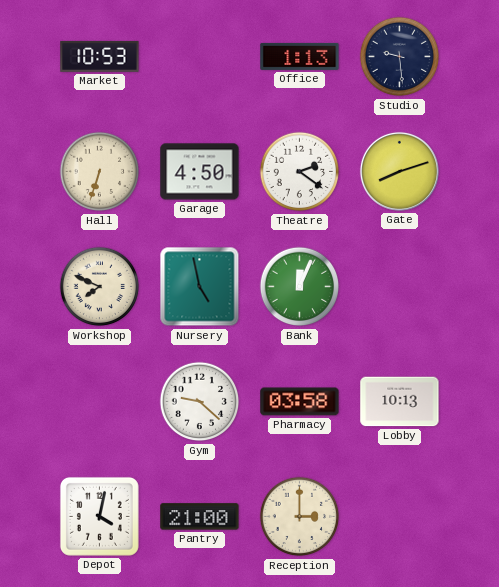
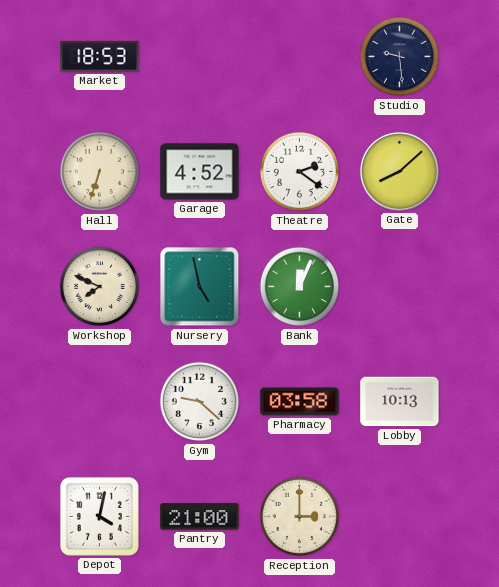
Market: 10:53 -> 18:53
Office: 1:13 -> none
Garage: 4:50 -> 4:52
Gate: 8:12 -> 8:08
